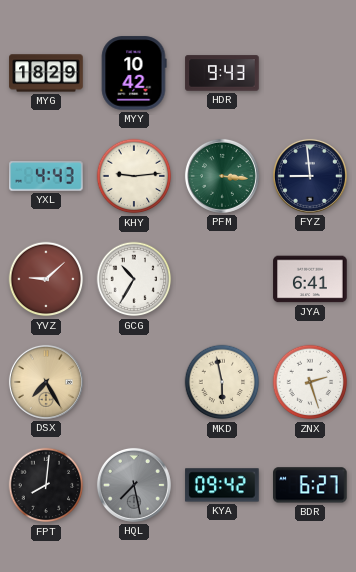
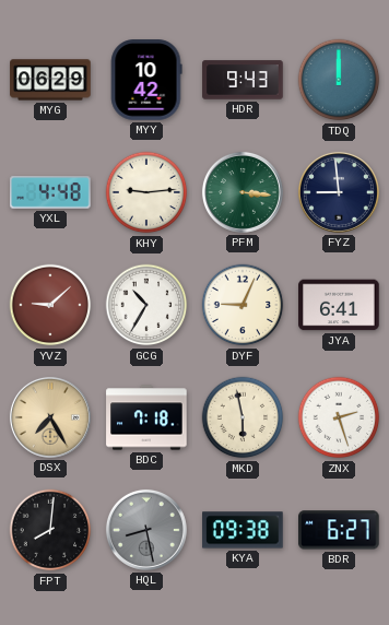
MYG: 18:29 -> 06:29
TDQ: none -> 12:00
YXL: 4:43 -> 4:48
DYF: none -> 9:04
BDC: none -> 7:18
HQL: 7:28 -> 8:28
KYA: 09:42 -> 09:38
